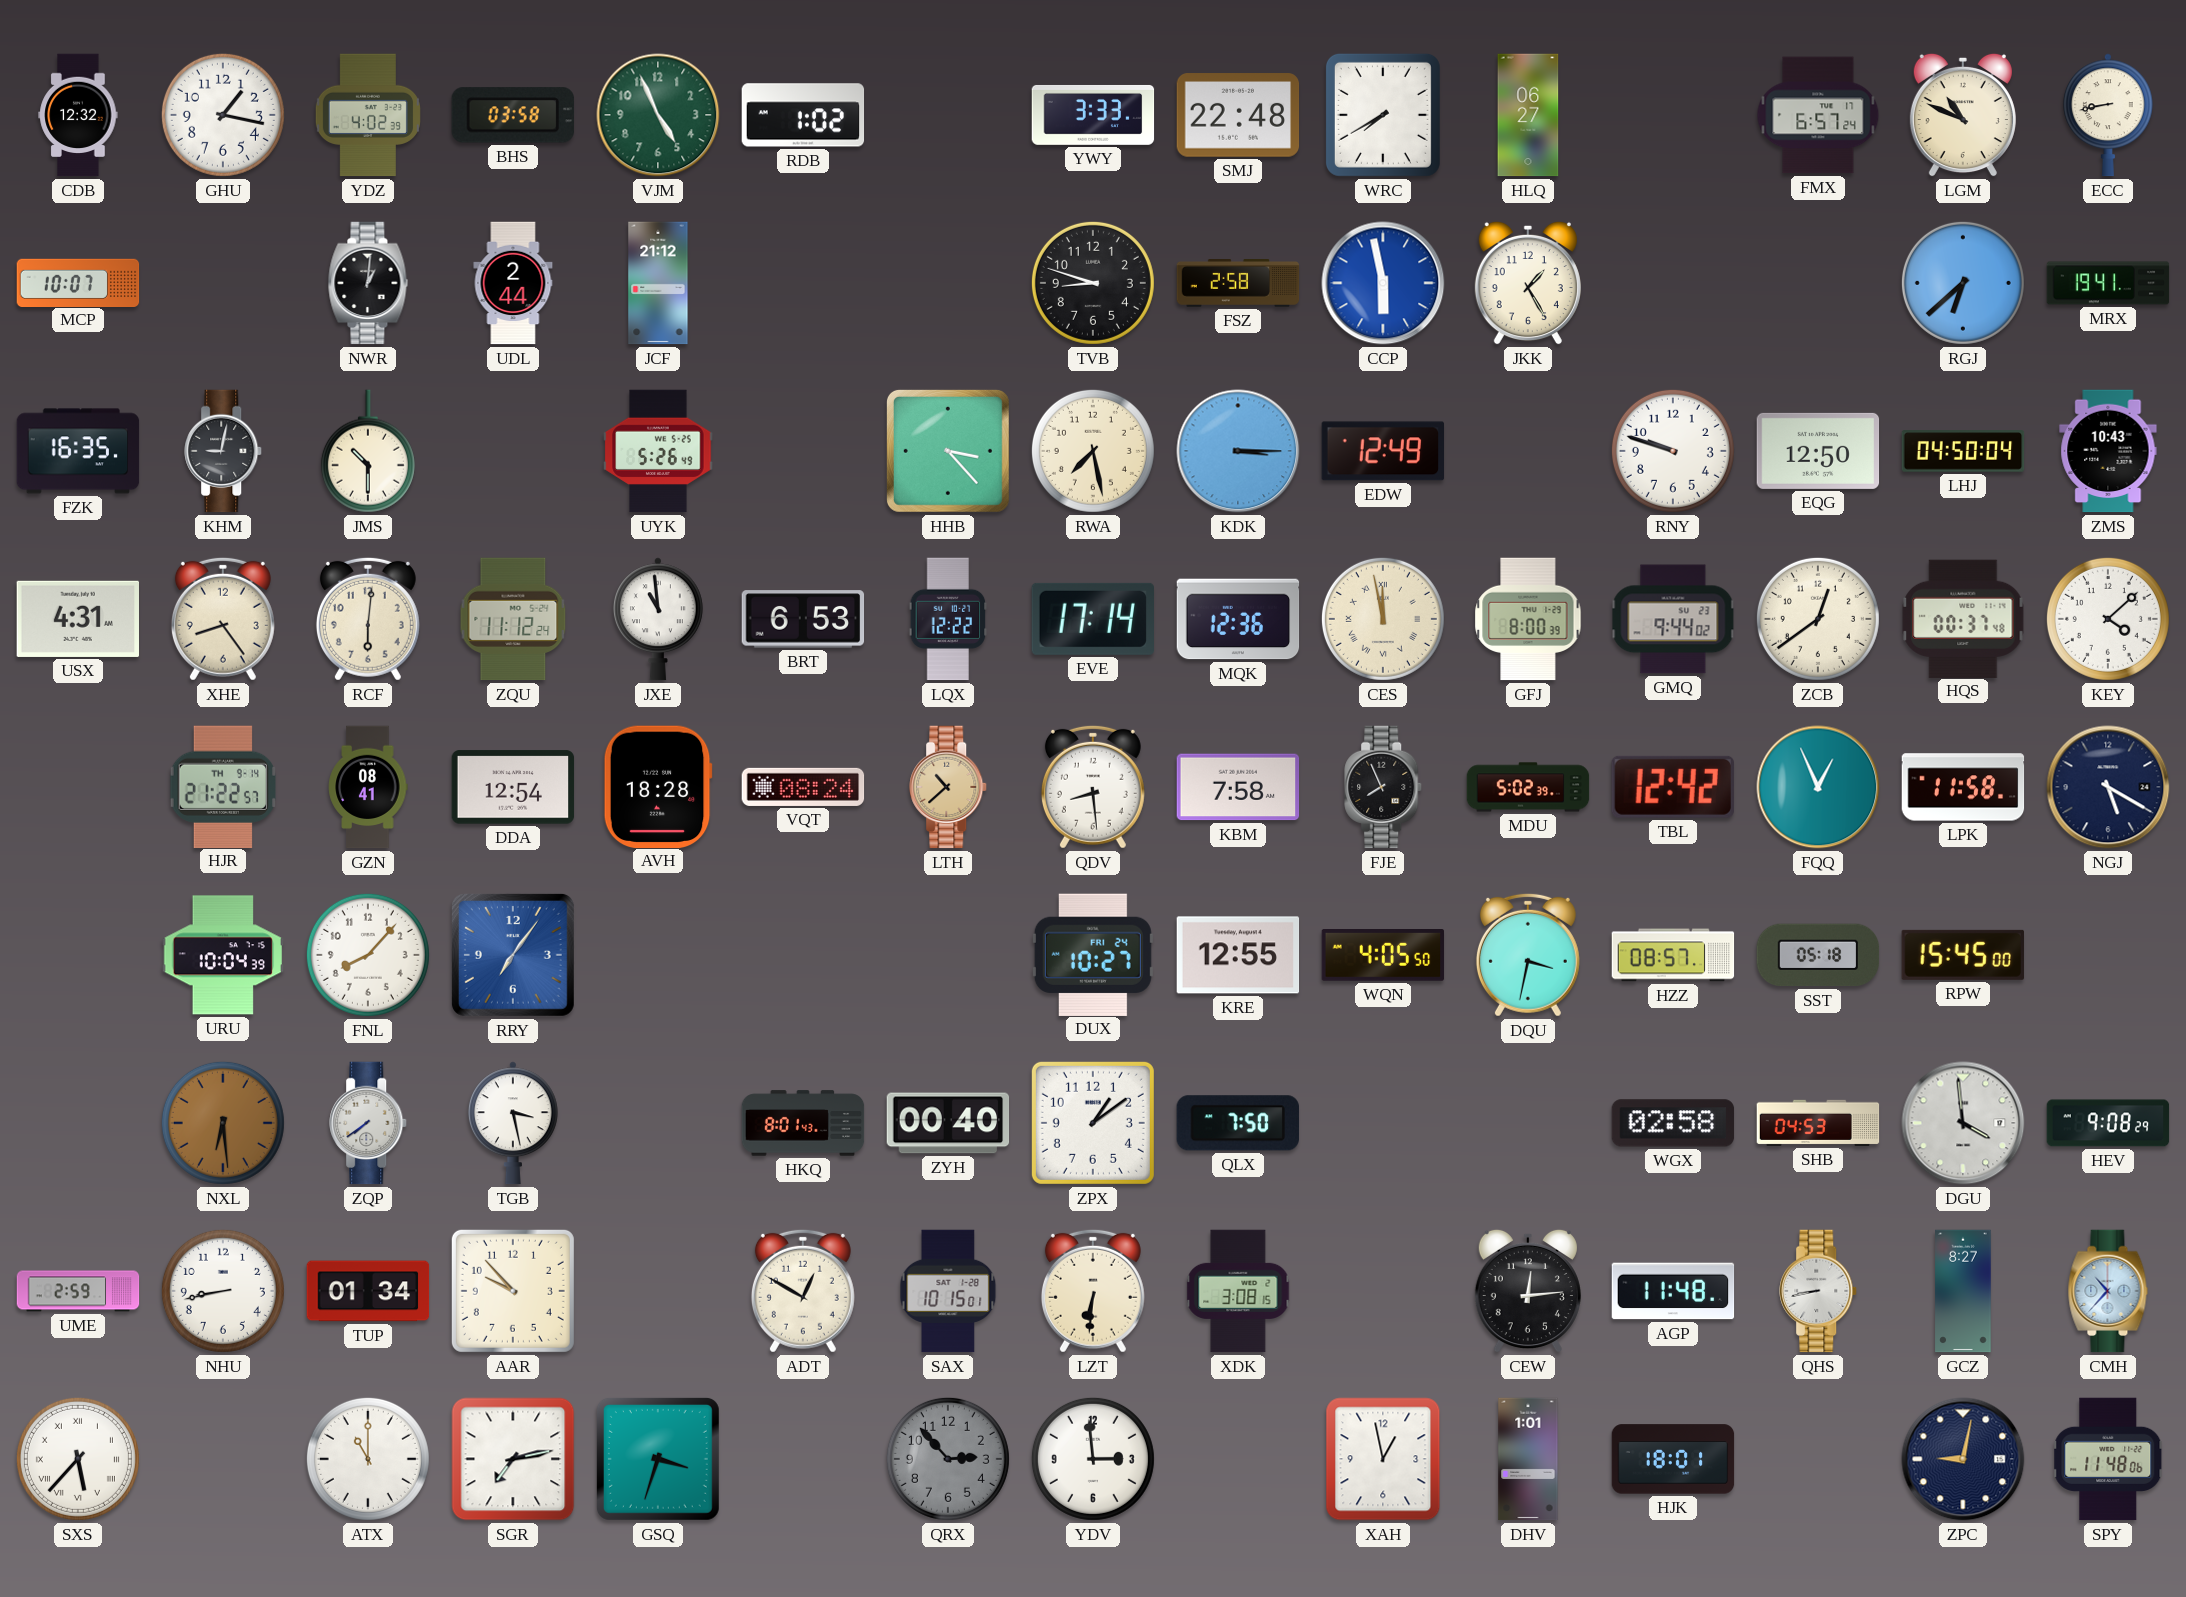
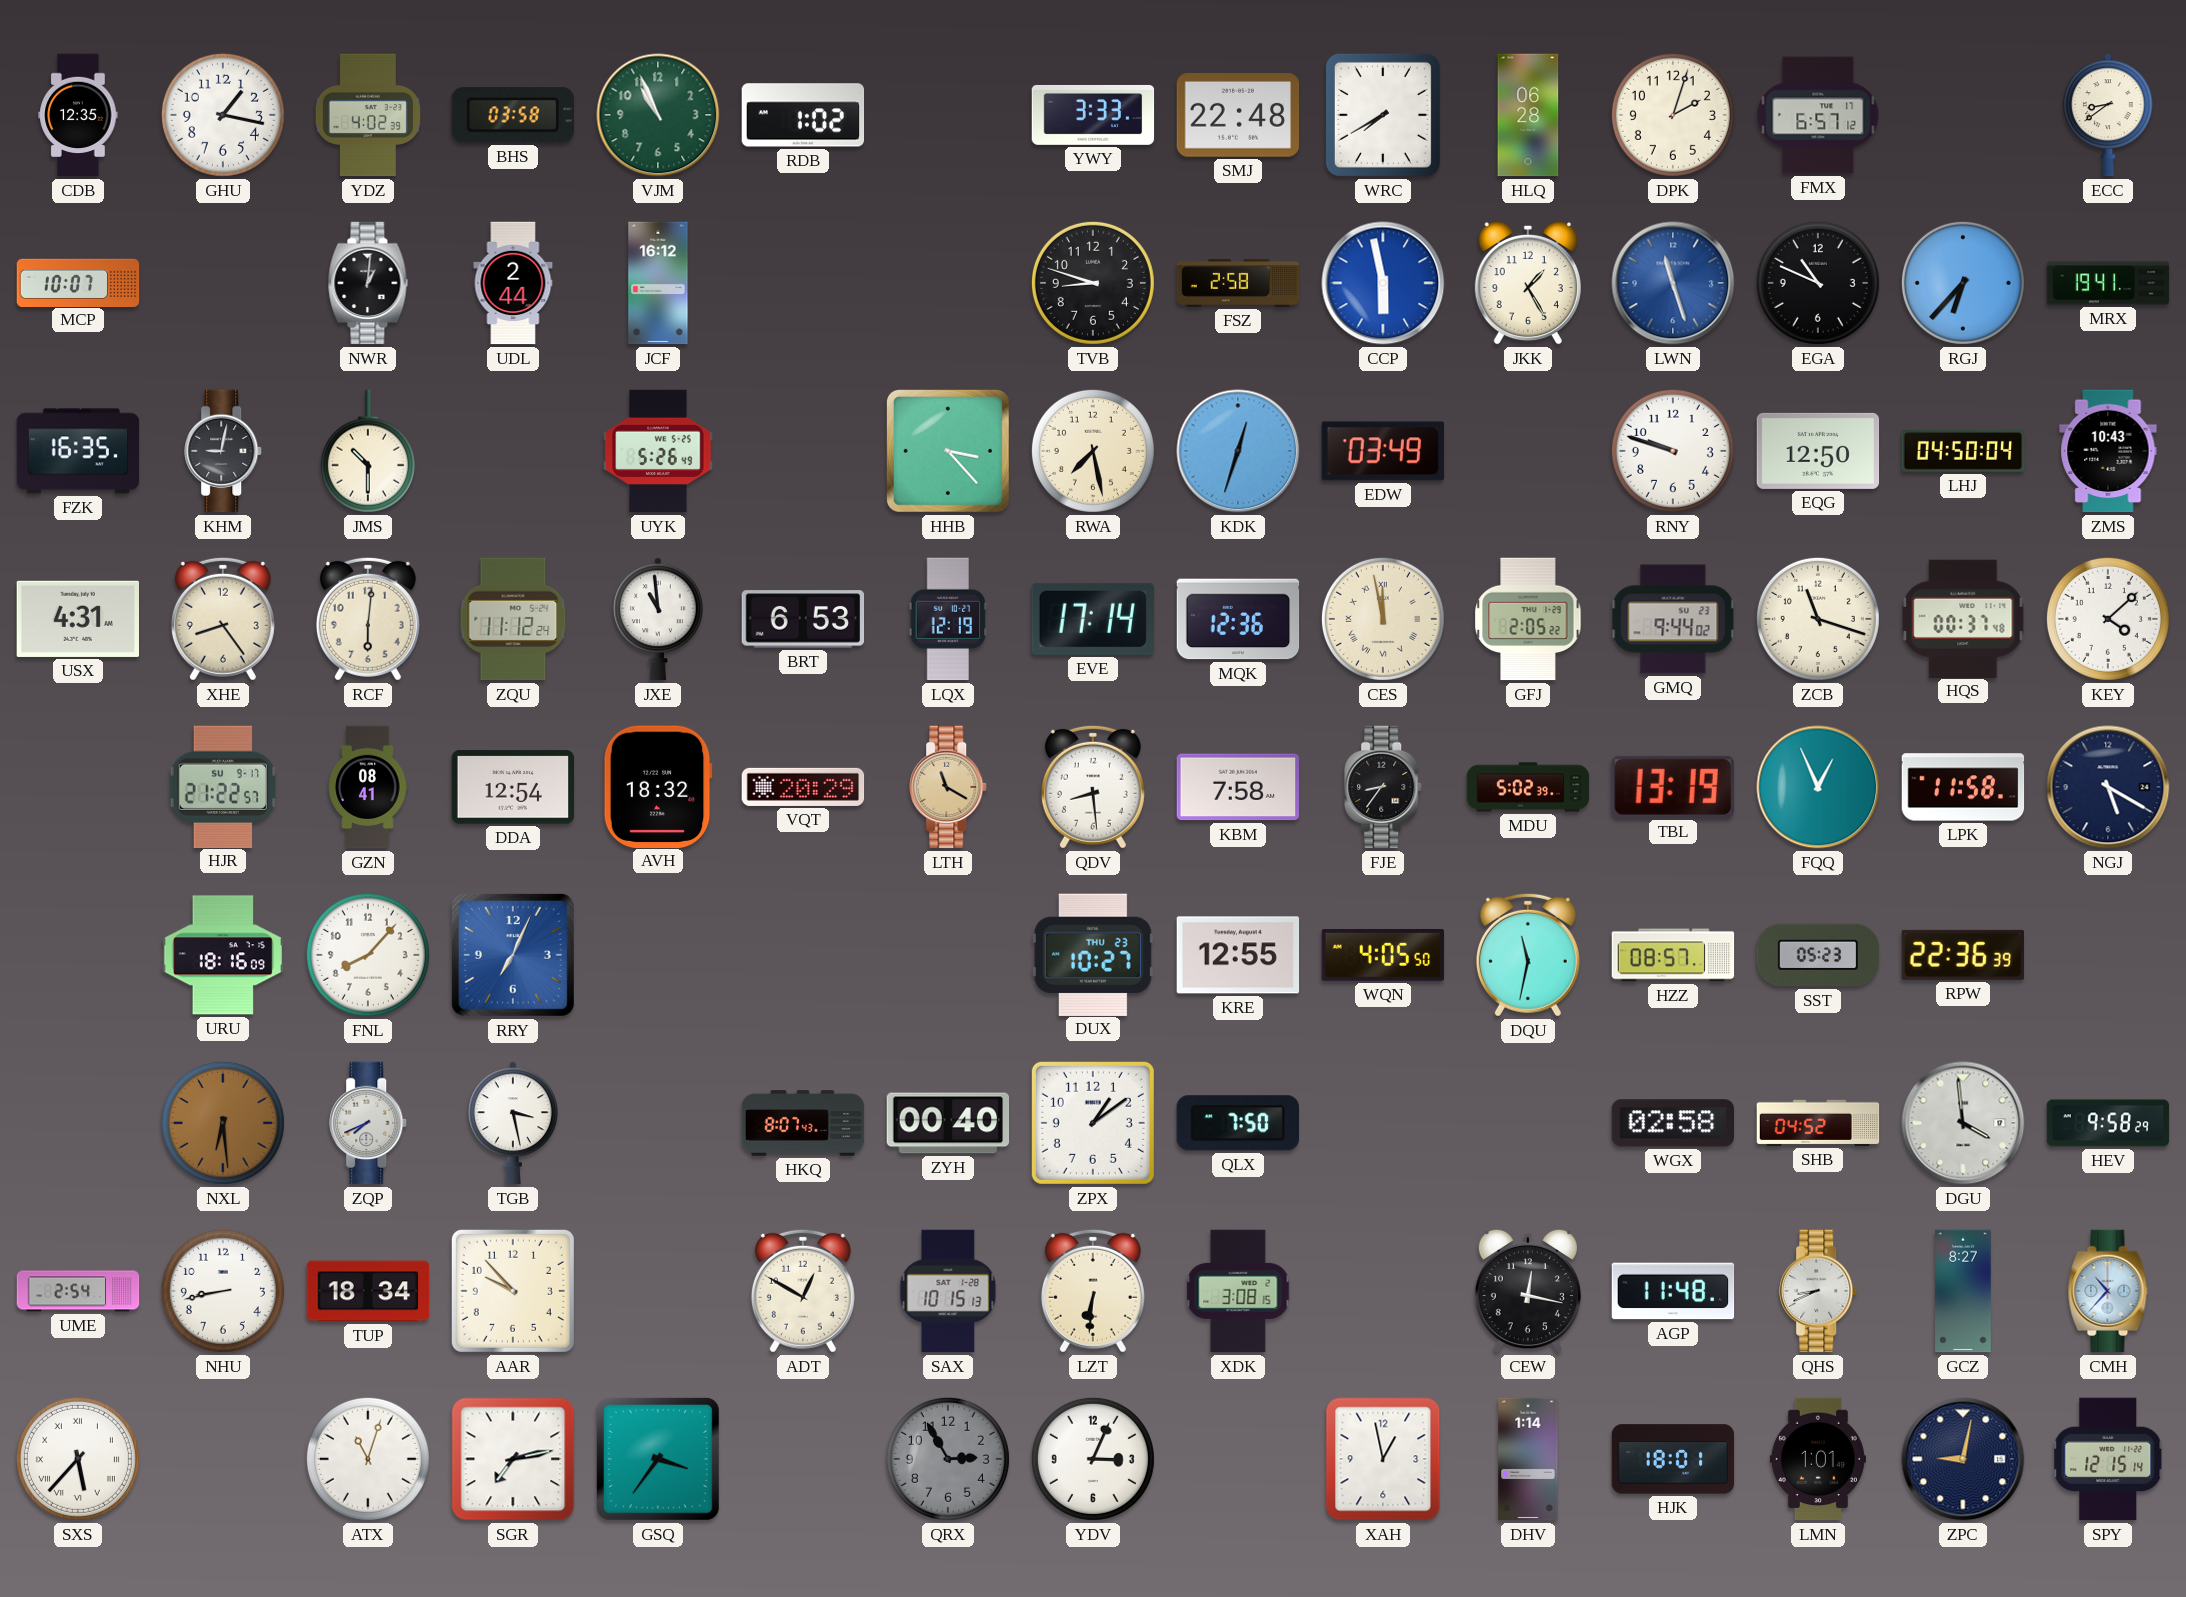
CDB: 12:32 -> 12:35
VJM: 4:56 -> 10:56
HLQ: 06:27 -> 06:28
DPK: none -> 2:03
FMX: 6:57:24 -> 6:57:12
LGM: 10:49 -> none
ECC: 8:43 -> 8:39
JCF: 21:12 -> 16:12
LWN: none -> 11:27
EGA: none -> 10:49
RGJ: 6:38 -> 6:37
KDK: 3:15 -> 12:33
EDW: 12:49 -> 03:49
LQX: 12:22 -> 12:19
GFJ: 8:00 -> 2:05
ZCB: 12:39 -> 11:18
HJR date: TH 9-14 -> SU 9-17
AVH: 18:28 -> 18:32
VQT: 08:24 -> 20:29
LTH: 10:38 -> 11:20
FJE: 7:56 -> 8:36
TBL: 12:42 -> 13:19
URU: 10:04 -> 18:16
RRY: 7:06 -> 7:04
DUX date: FRI 24 -> THU 23
DQU: 3:32 -> 11:32
SST: 05:18 -> 05:23
RPW: 15:45 -> 22:36
ZQP: 7:39 -> 7:41
HKQ: 8:01 -> 8:07
SHB: 04:53 -> 04:52
HEV: 9:08 -> 9:58
UME: 2:59 -> 2:54
TUP: 01:34 -> 18:34
SAX: 10:15:01 -> 10:15:13
CEW: 12:14 -> 12:17
QHS: 8:43 -> 8:41
ATX: 11:00 -> 11:03
GSQ: 3:33 -> 3:36
QRX: 2:53 -> 2:55
YDV: 2:59 -> 3:04
DHV: 1:01 -> 1:14
LMN: none -> 1:01
SPY: 11:48 -> 12:15
